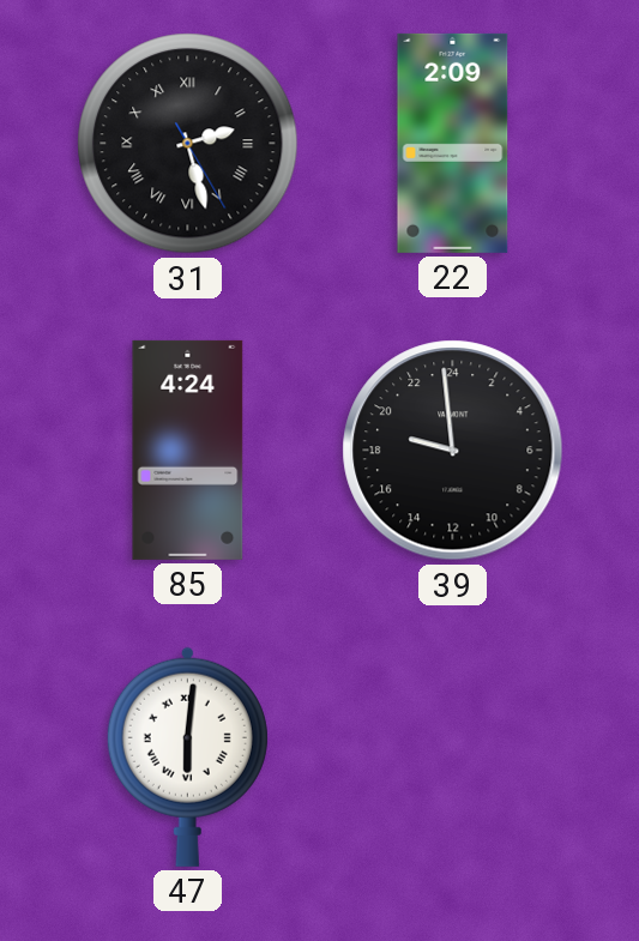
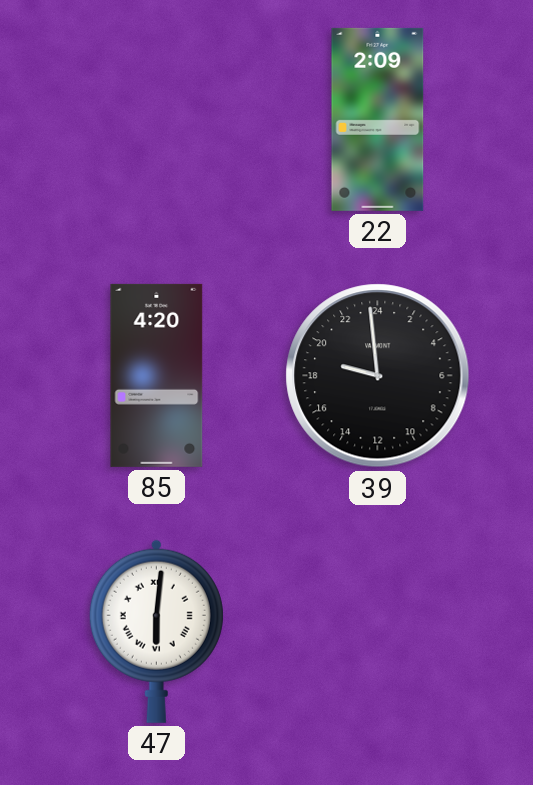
31: 2:27 -> none
85: 4:24 -> 4:20
